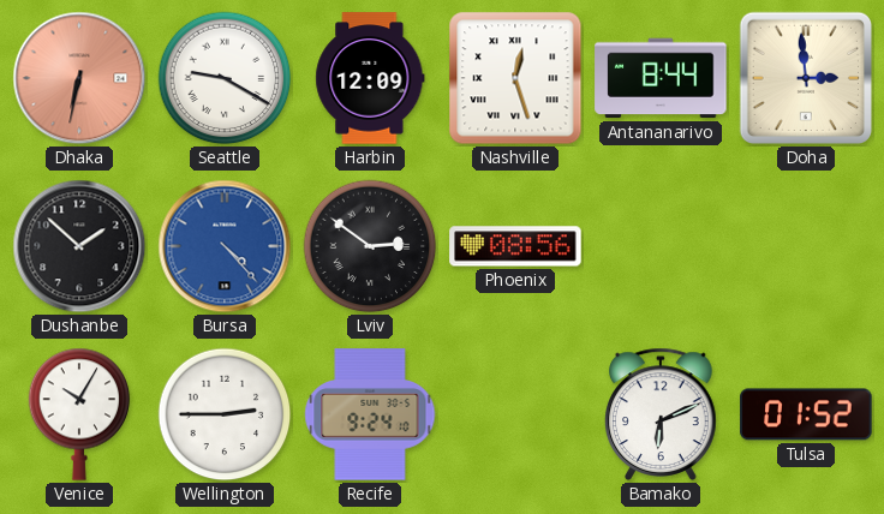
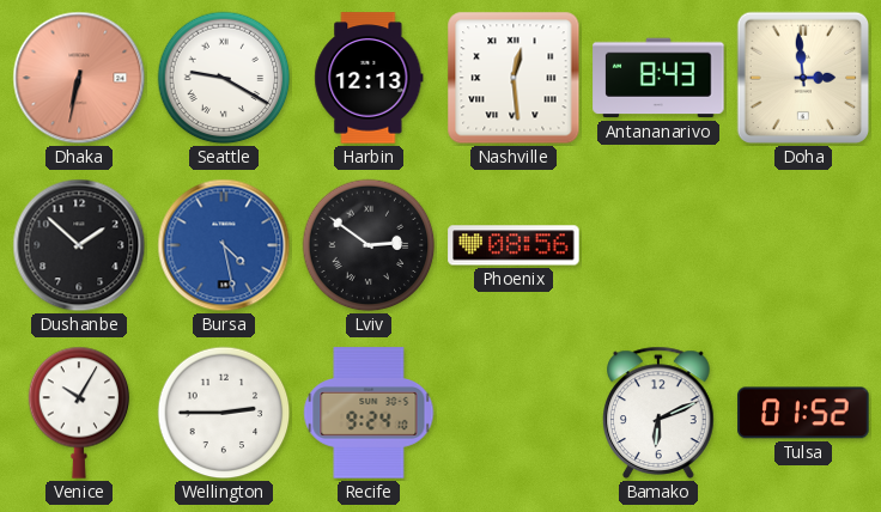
Harbin: 12:09 -> 12:13
Nashville: 12:27 -> 12:29
Antananarivo: 8:44 -> 8:43
Bursa: 4:23 -> 4:28
